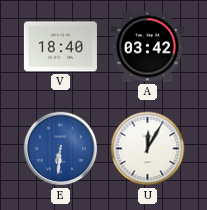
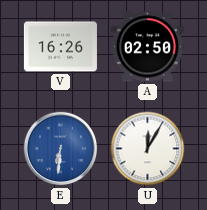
V: 18:40 -> 16:26
A: 03:42 -> 02:50
